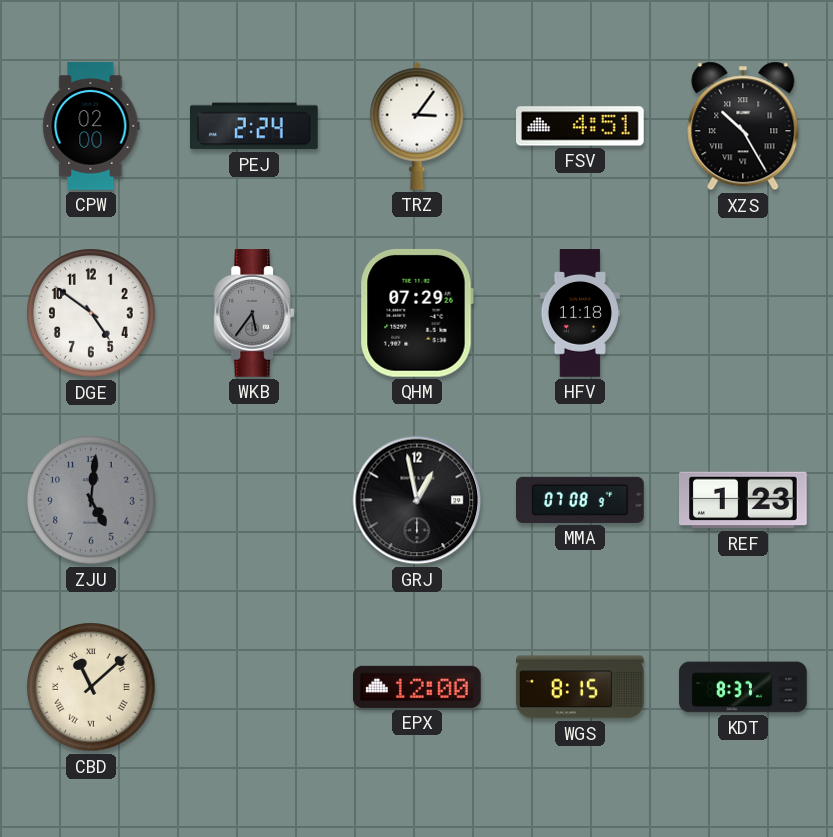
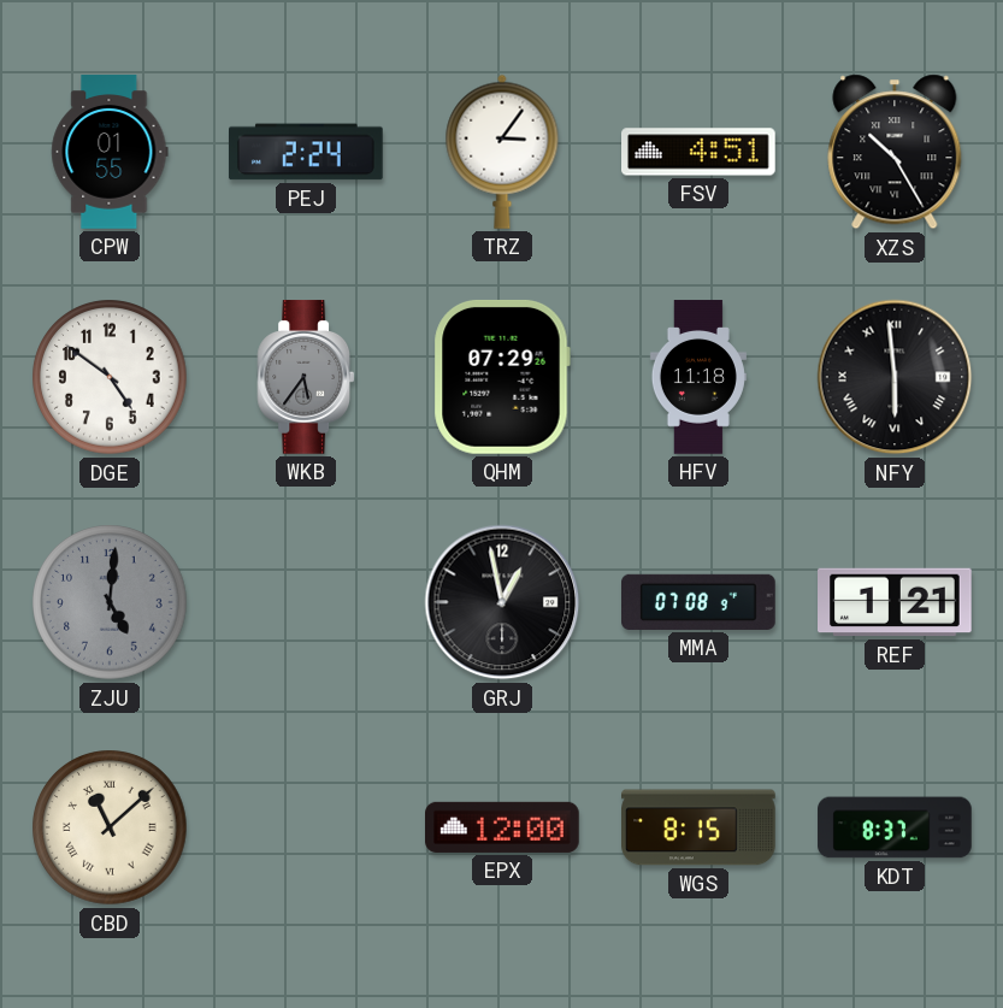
CPW: 02:00 -> 01:55
NFY: none -> 5:59
REF: 1:23 -> 1:21
